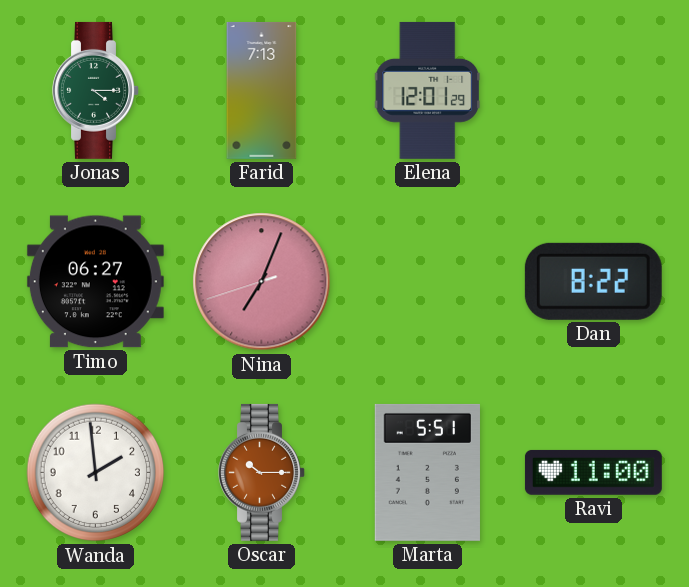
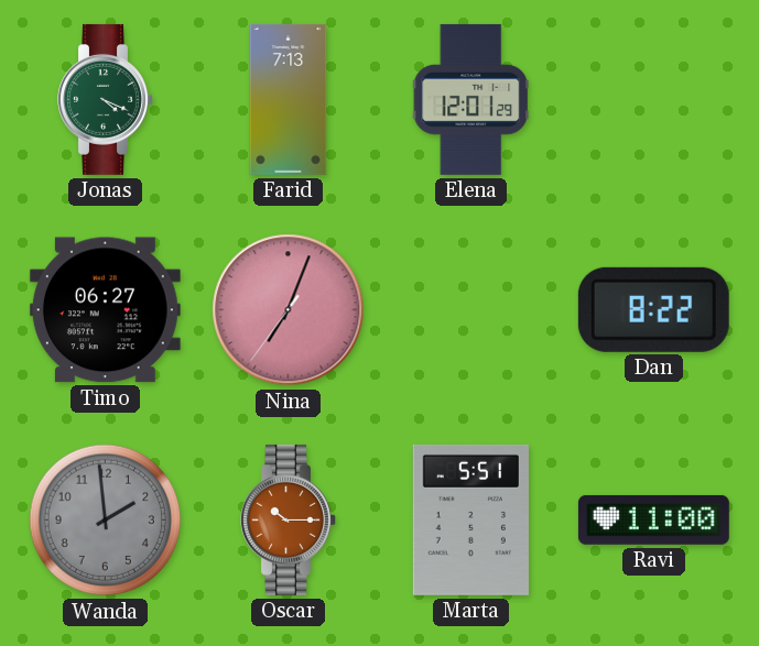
Jonas: 4:15 -> 4:19
Nina: 7:03:42 -> 7:03:36
Wanda dial: white -> grey
